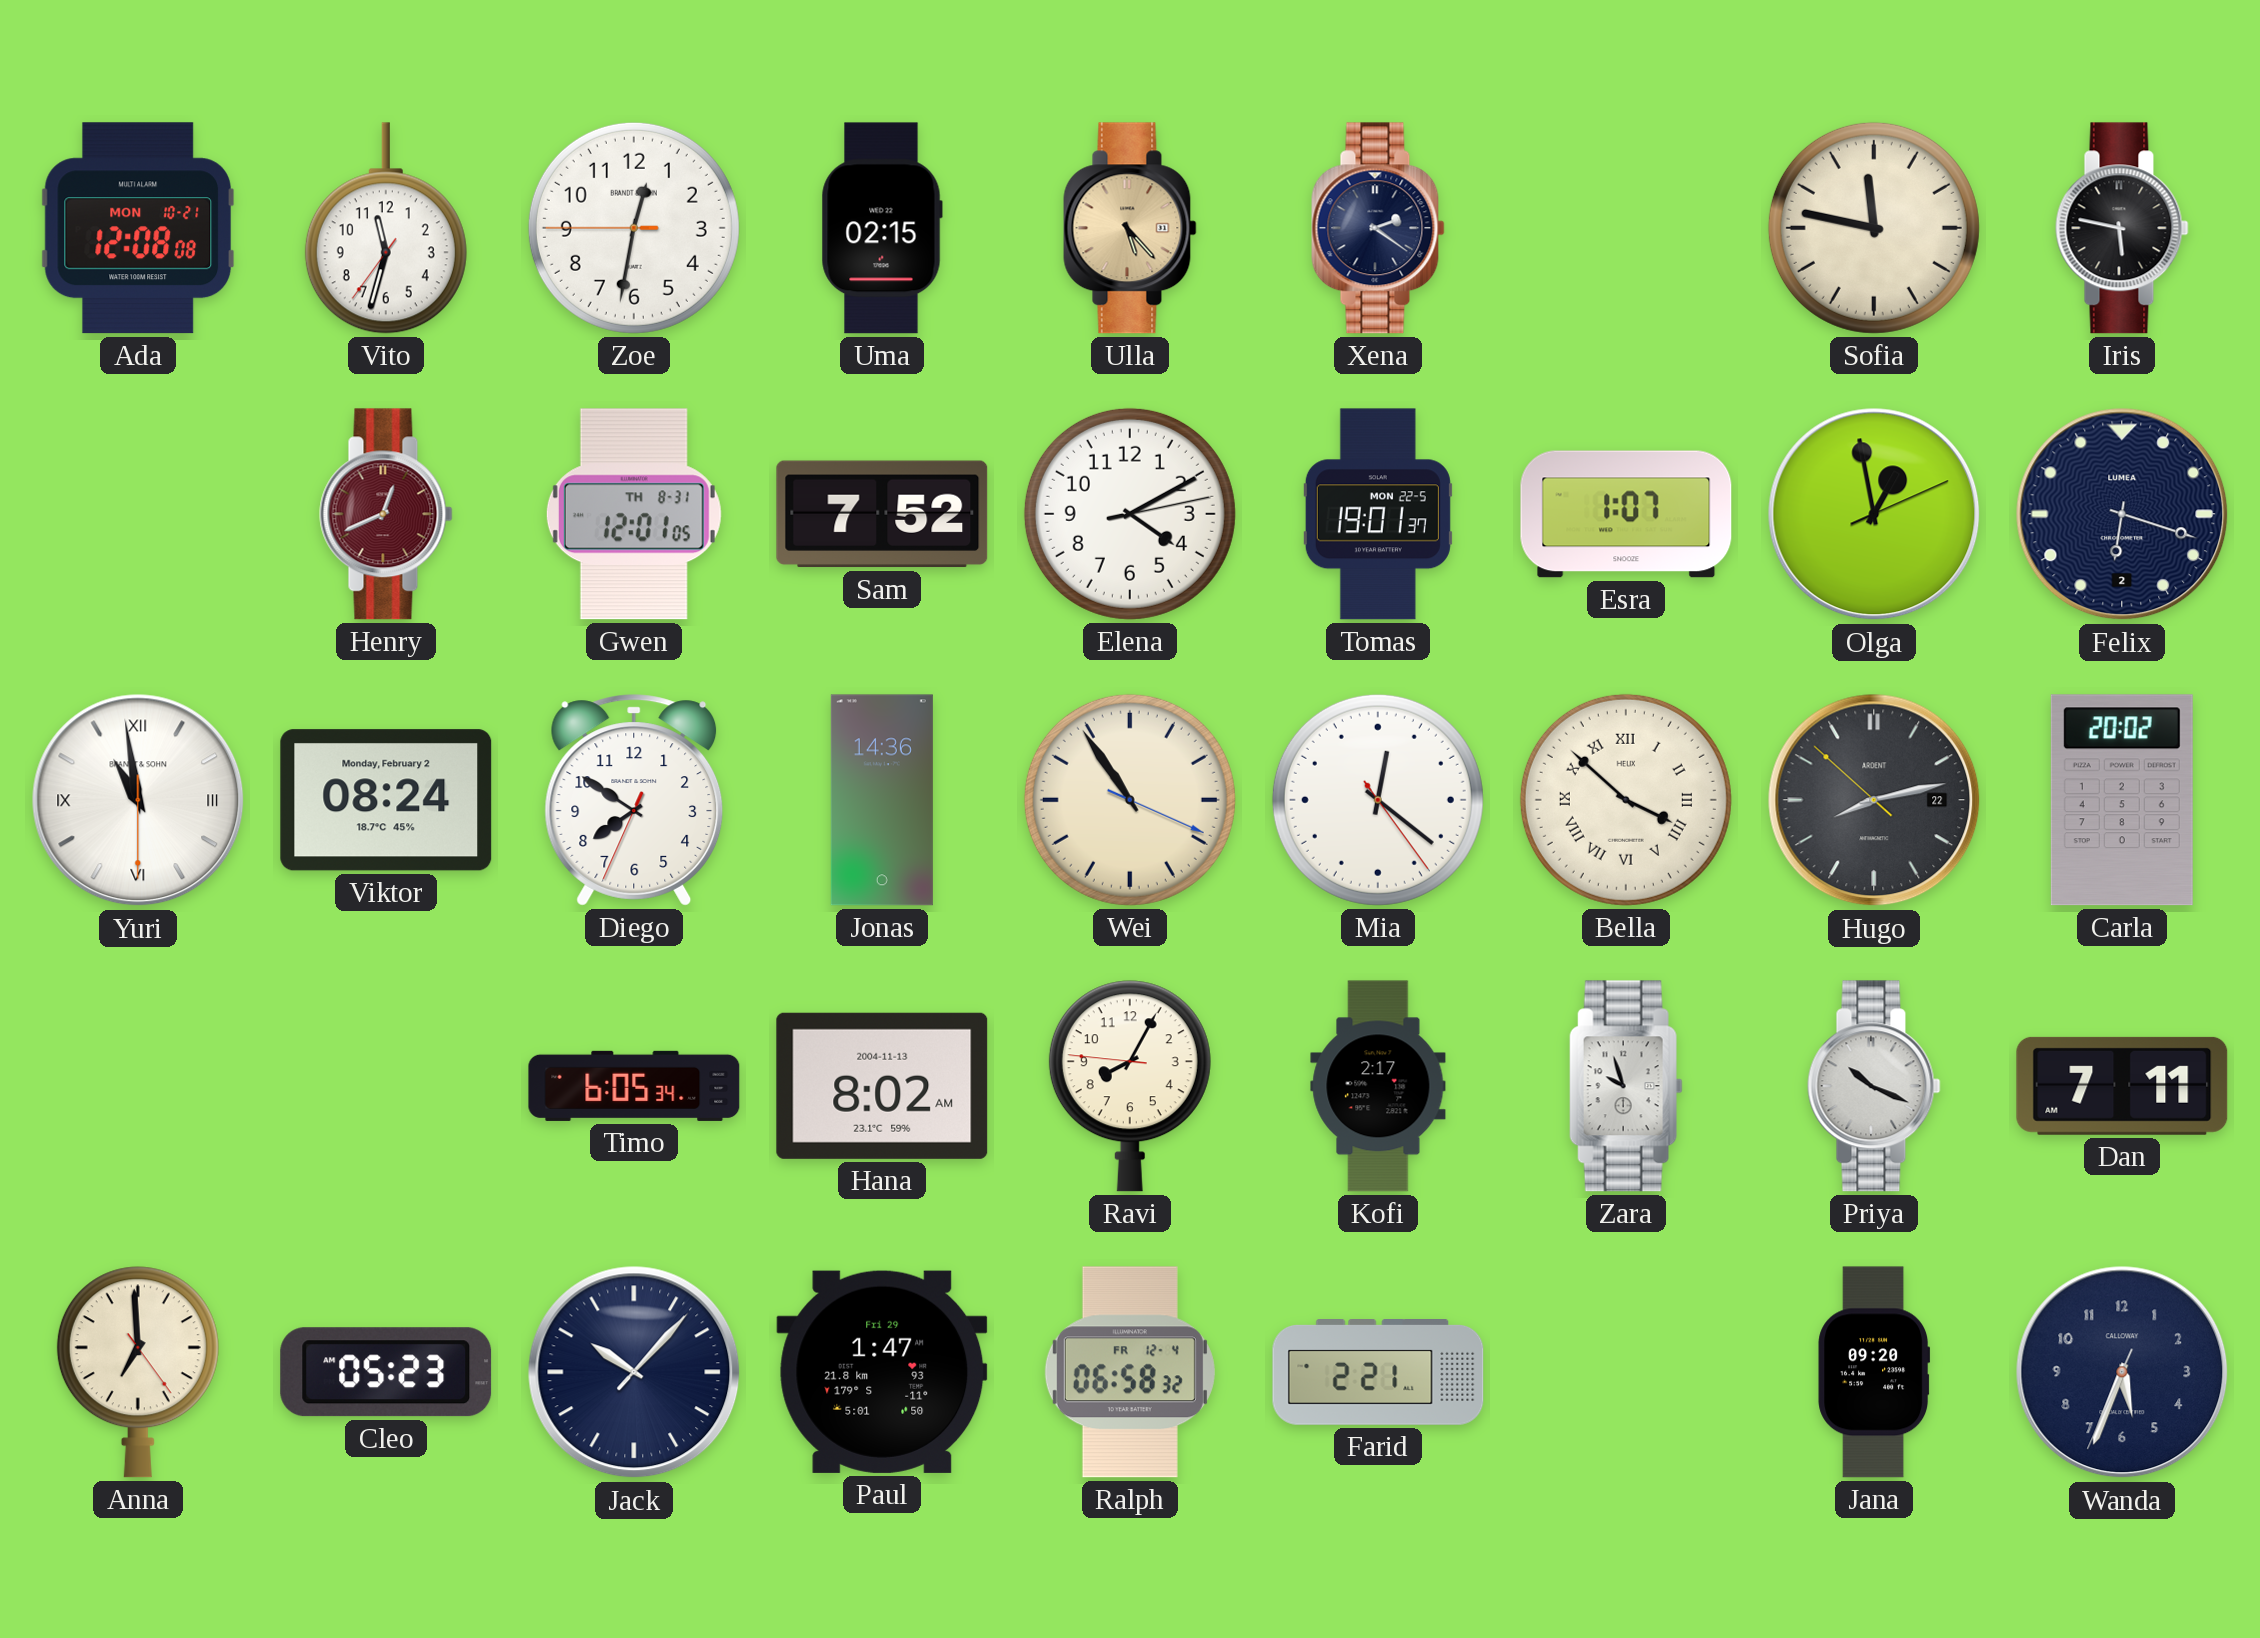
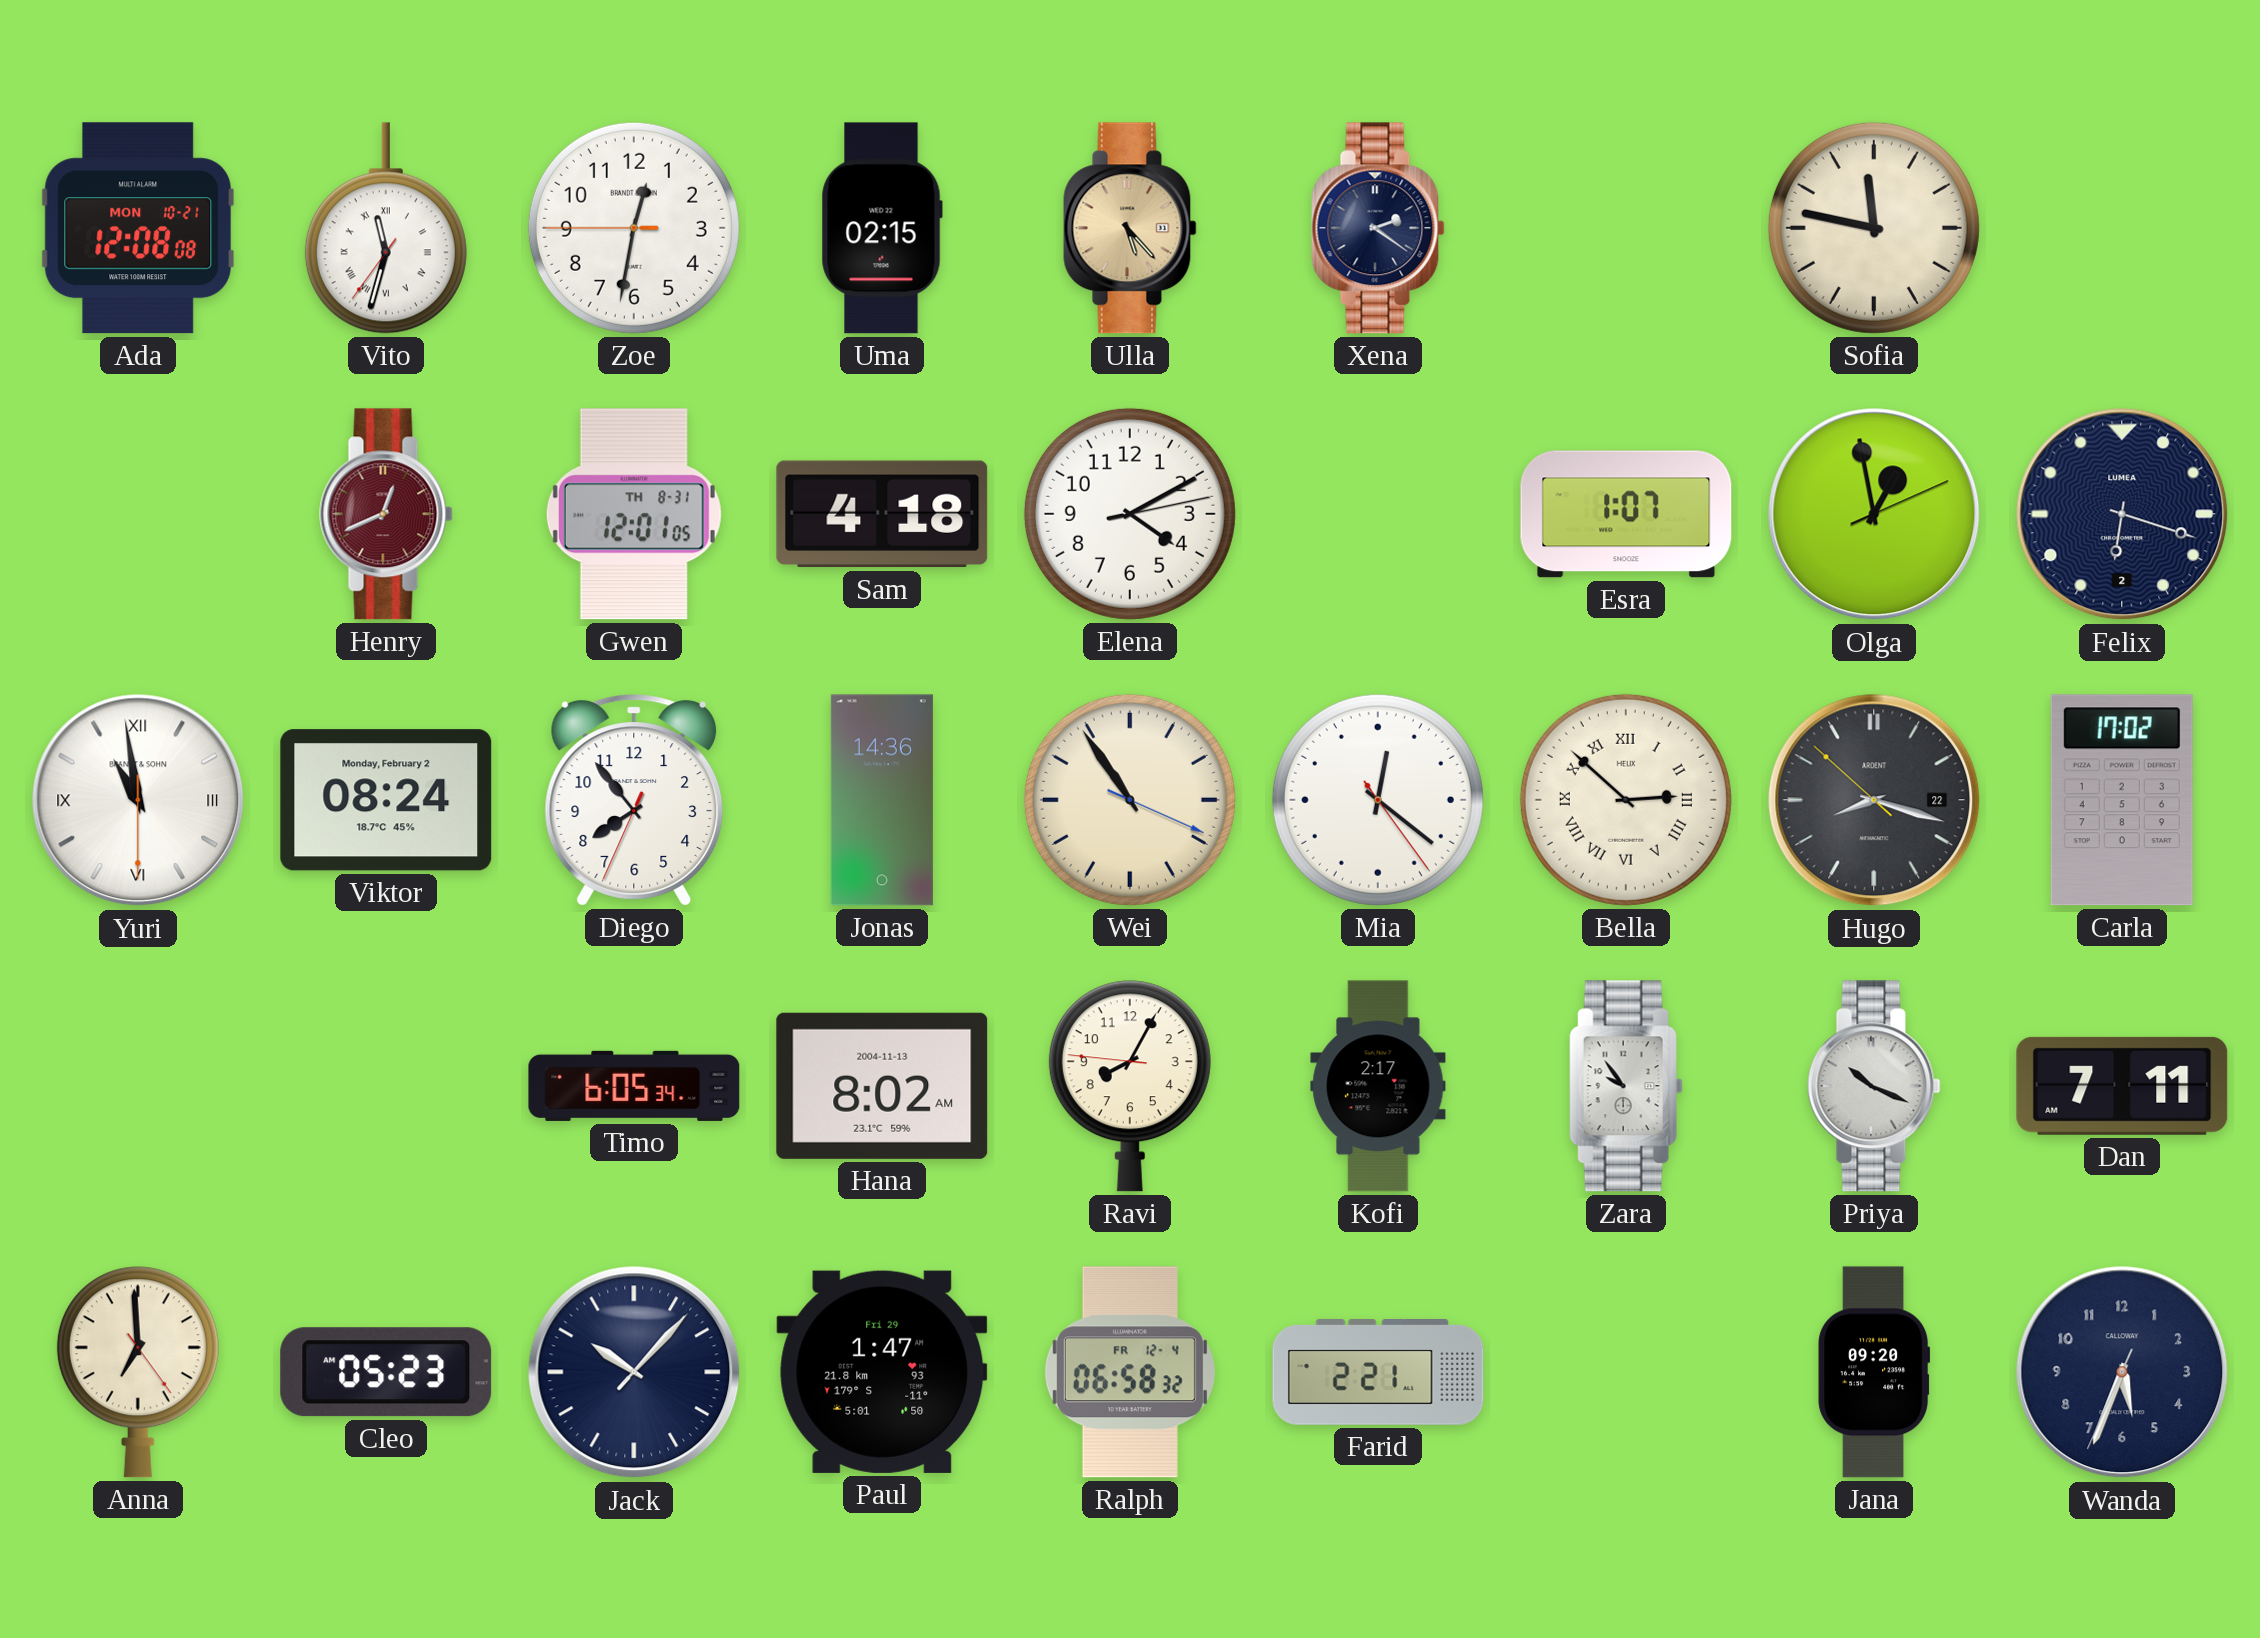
Vito numerals: Arabic -> Roman
Iris: 5:47 -> none
Sam: 7:52 -> 4:18
Tomas: 19:01 -> none
Diego: 7:50 -> 7:53
Bella: 3:52 -> 2:52
Hugo: 8:12 -> 8:17
Carla: 20:02 -> 17:02
Zara: 9:57 -> 9:54
